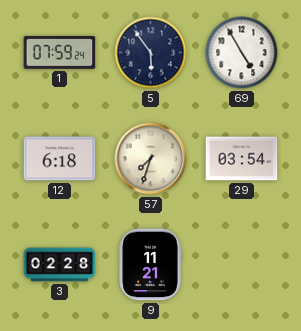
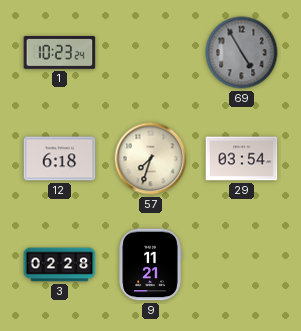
1: 07:59 -> 10:23
5: 5:54 -> none
69 dial: white -> grey
